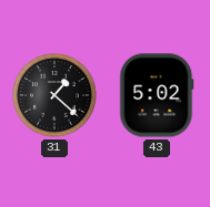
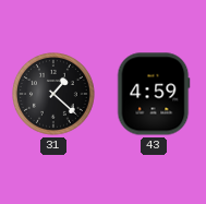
43: 5:02 -> 4:59
